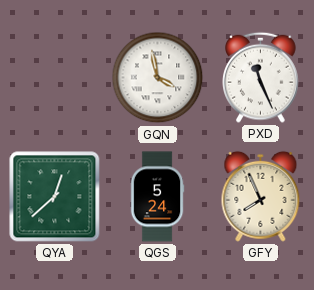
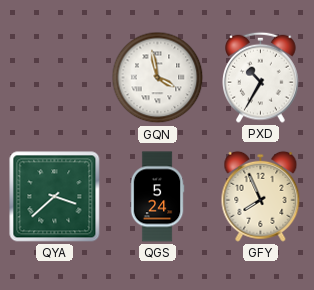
PXD: 11:26 -> 10:35
QYA: 12:38 -> 3:38
